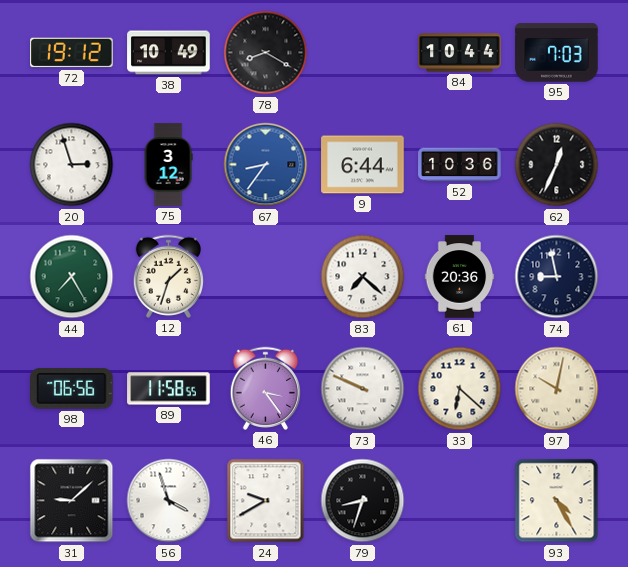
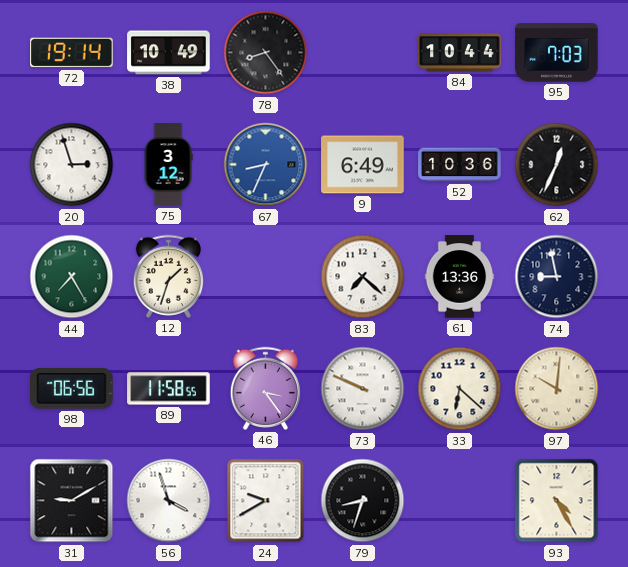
72: 19:12 -> 19:14
78: 8:20 -> 8:24
67: 8:36 -> 8:34
9: 6:44 -> 6:49
61: 20:36 -> 13:36
97: 10:02 -> 10:01
31: 9:08 -> 9:10
